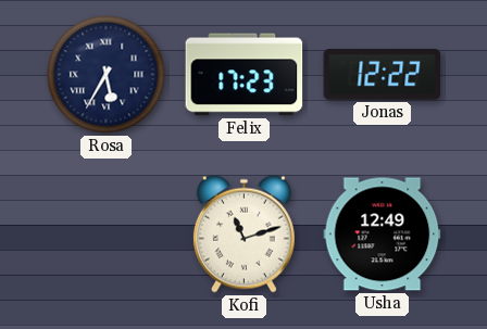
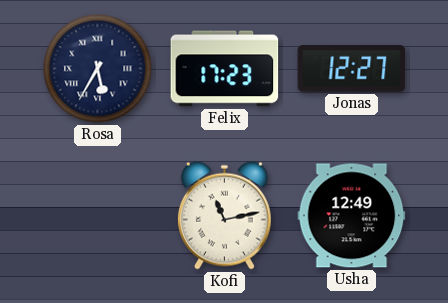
Jonas: 12:22 -> 12:27
Kofi: 11:12 -> 11:13
